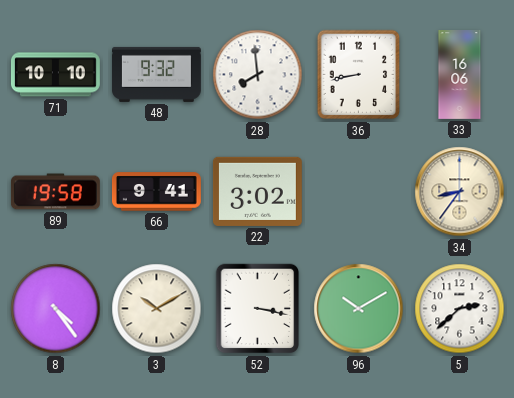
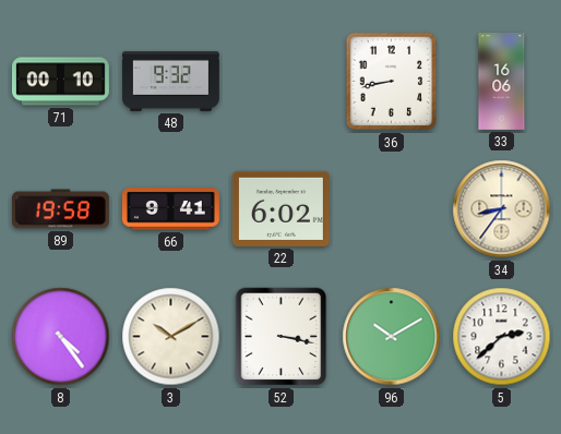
71: 10:10 -> 00:10
28: 7:59 -> none
22: 3:02 -> 6:02
